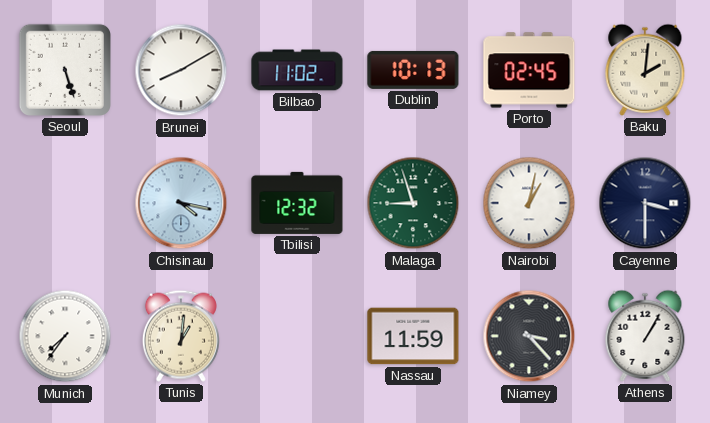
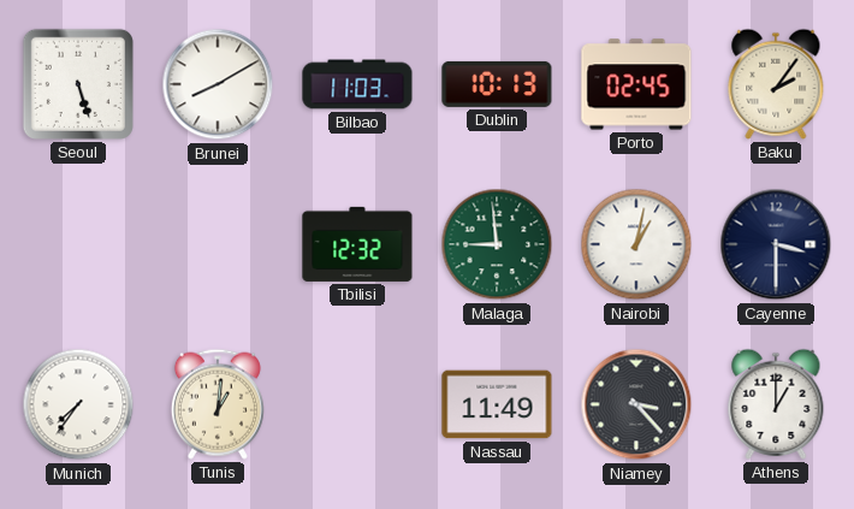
Bilbao: 11:02 -> 11:03
Baku: 2:01 -> 2:06
Chisinau: 4:17 -> none
Malaga: 8:57 -> 8:59
Nassau: 11:59 -> 11:49
Athens: 1:05 -> 1:00
